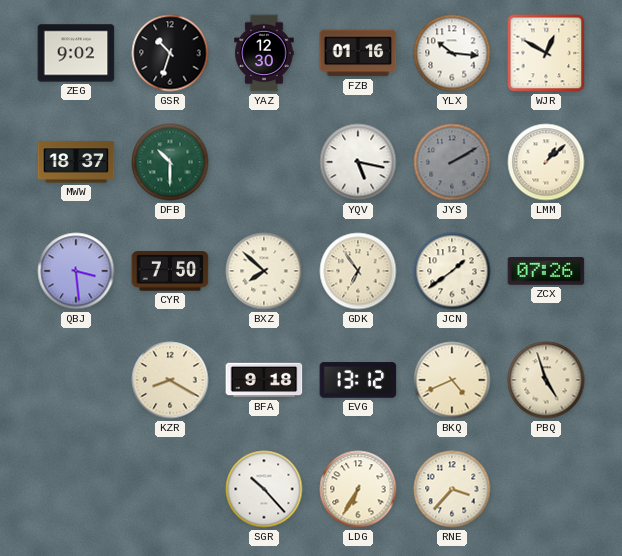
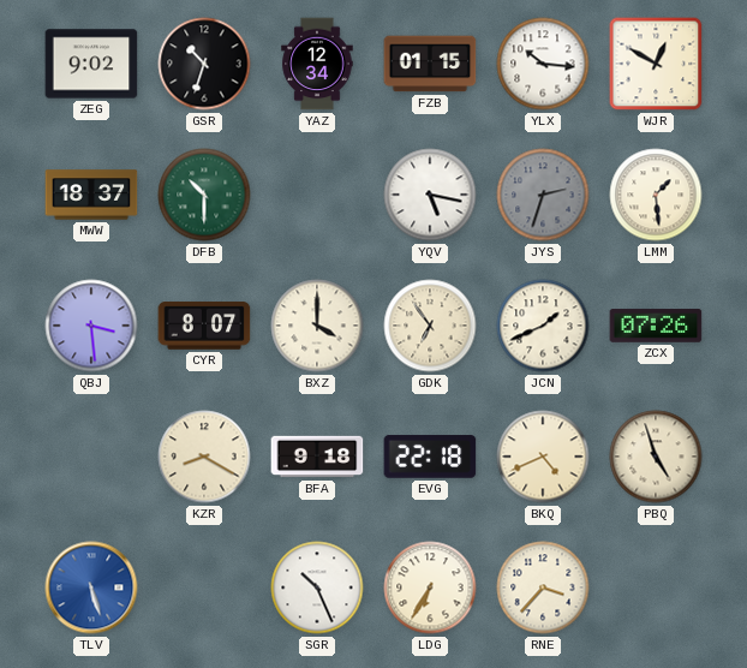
YAZ: 12:30 -> 12:34
FZB: 01:16 -> 01:15
JYS: 2:10 -> 2:33
LMM: 1:08 -> 1:29
CYR: 7:50 -> 8:07
BXZ: 7:52 -> 4:00
JCN: 1:39 -> 1:41
EVG: 13:12 -> 22:18
TLV: none -> 5:27
SGR: 10:23 -> 10:26
